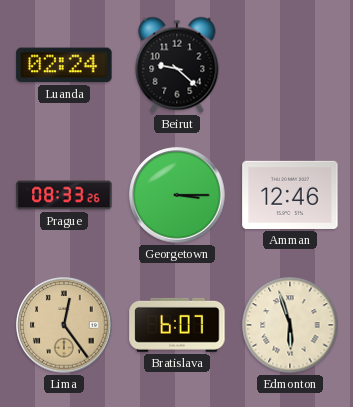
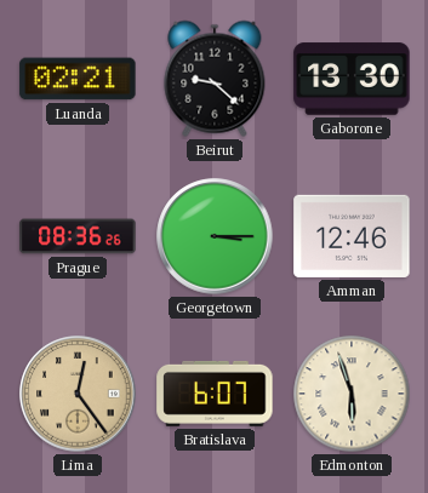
Luanda: 02:24 -> 02:21
Gaborone: none -> 13:30
Prague: 08:33 -> 08:36
